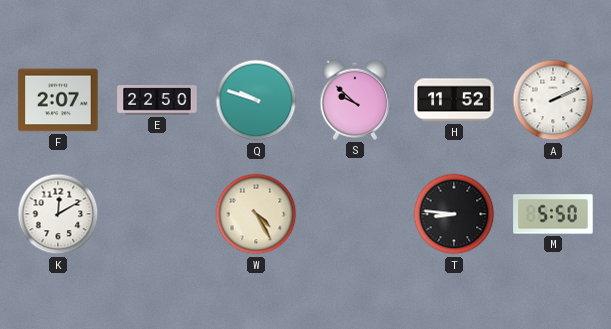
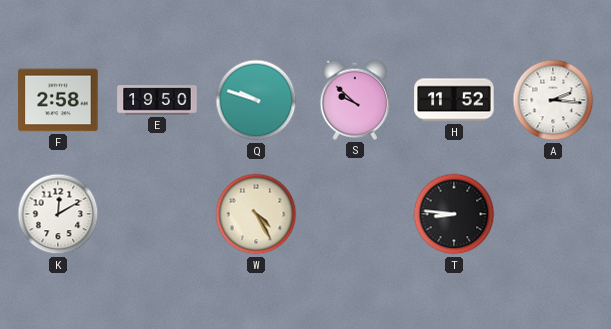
F: 2:07 -> 2:58
E: 22:50 -> 19:50
A: 2:11 -> 2:16
M: 5:50 -> none
